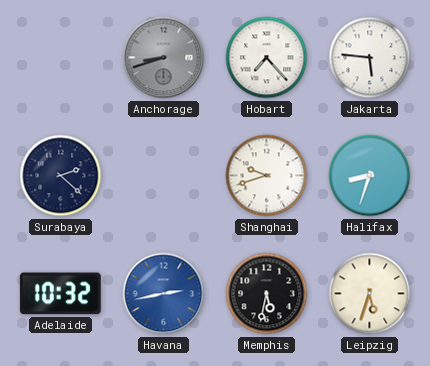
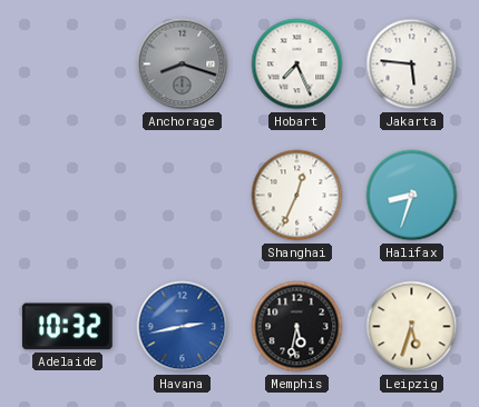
Anchorage: 8:42 -> 8:18
Hobart: 7:23 -> 7:26
Surabaya: 2:22 -> none
Shanghai: 9:42 -> 12:34
